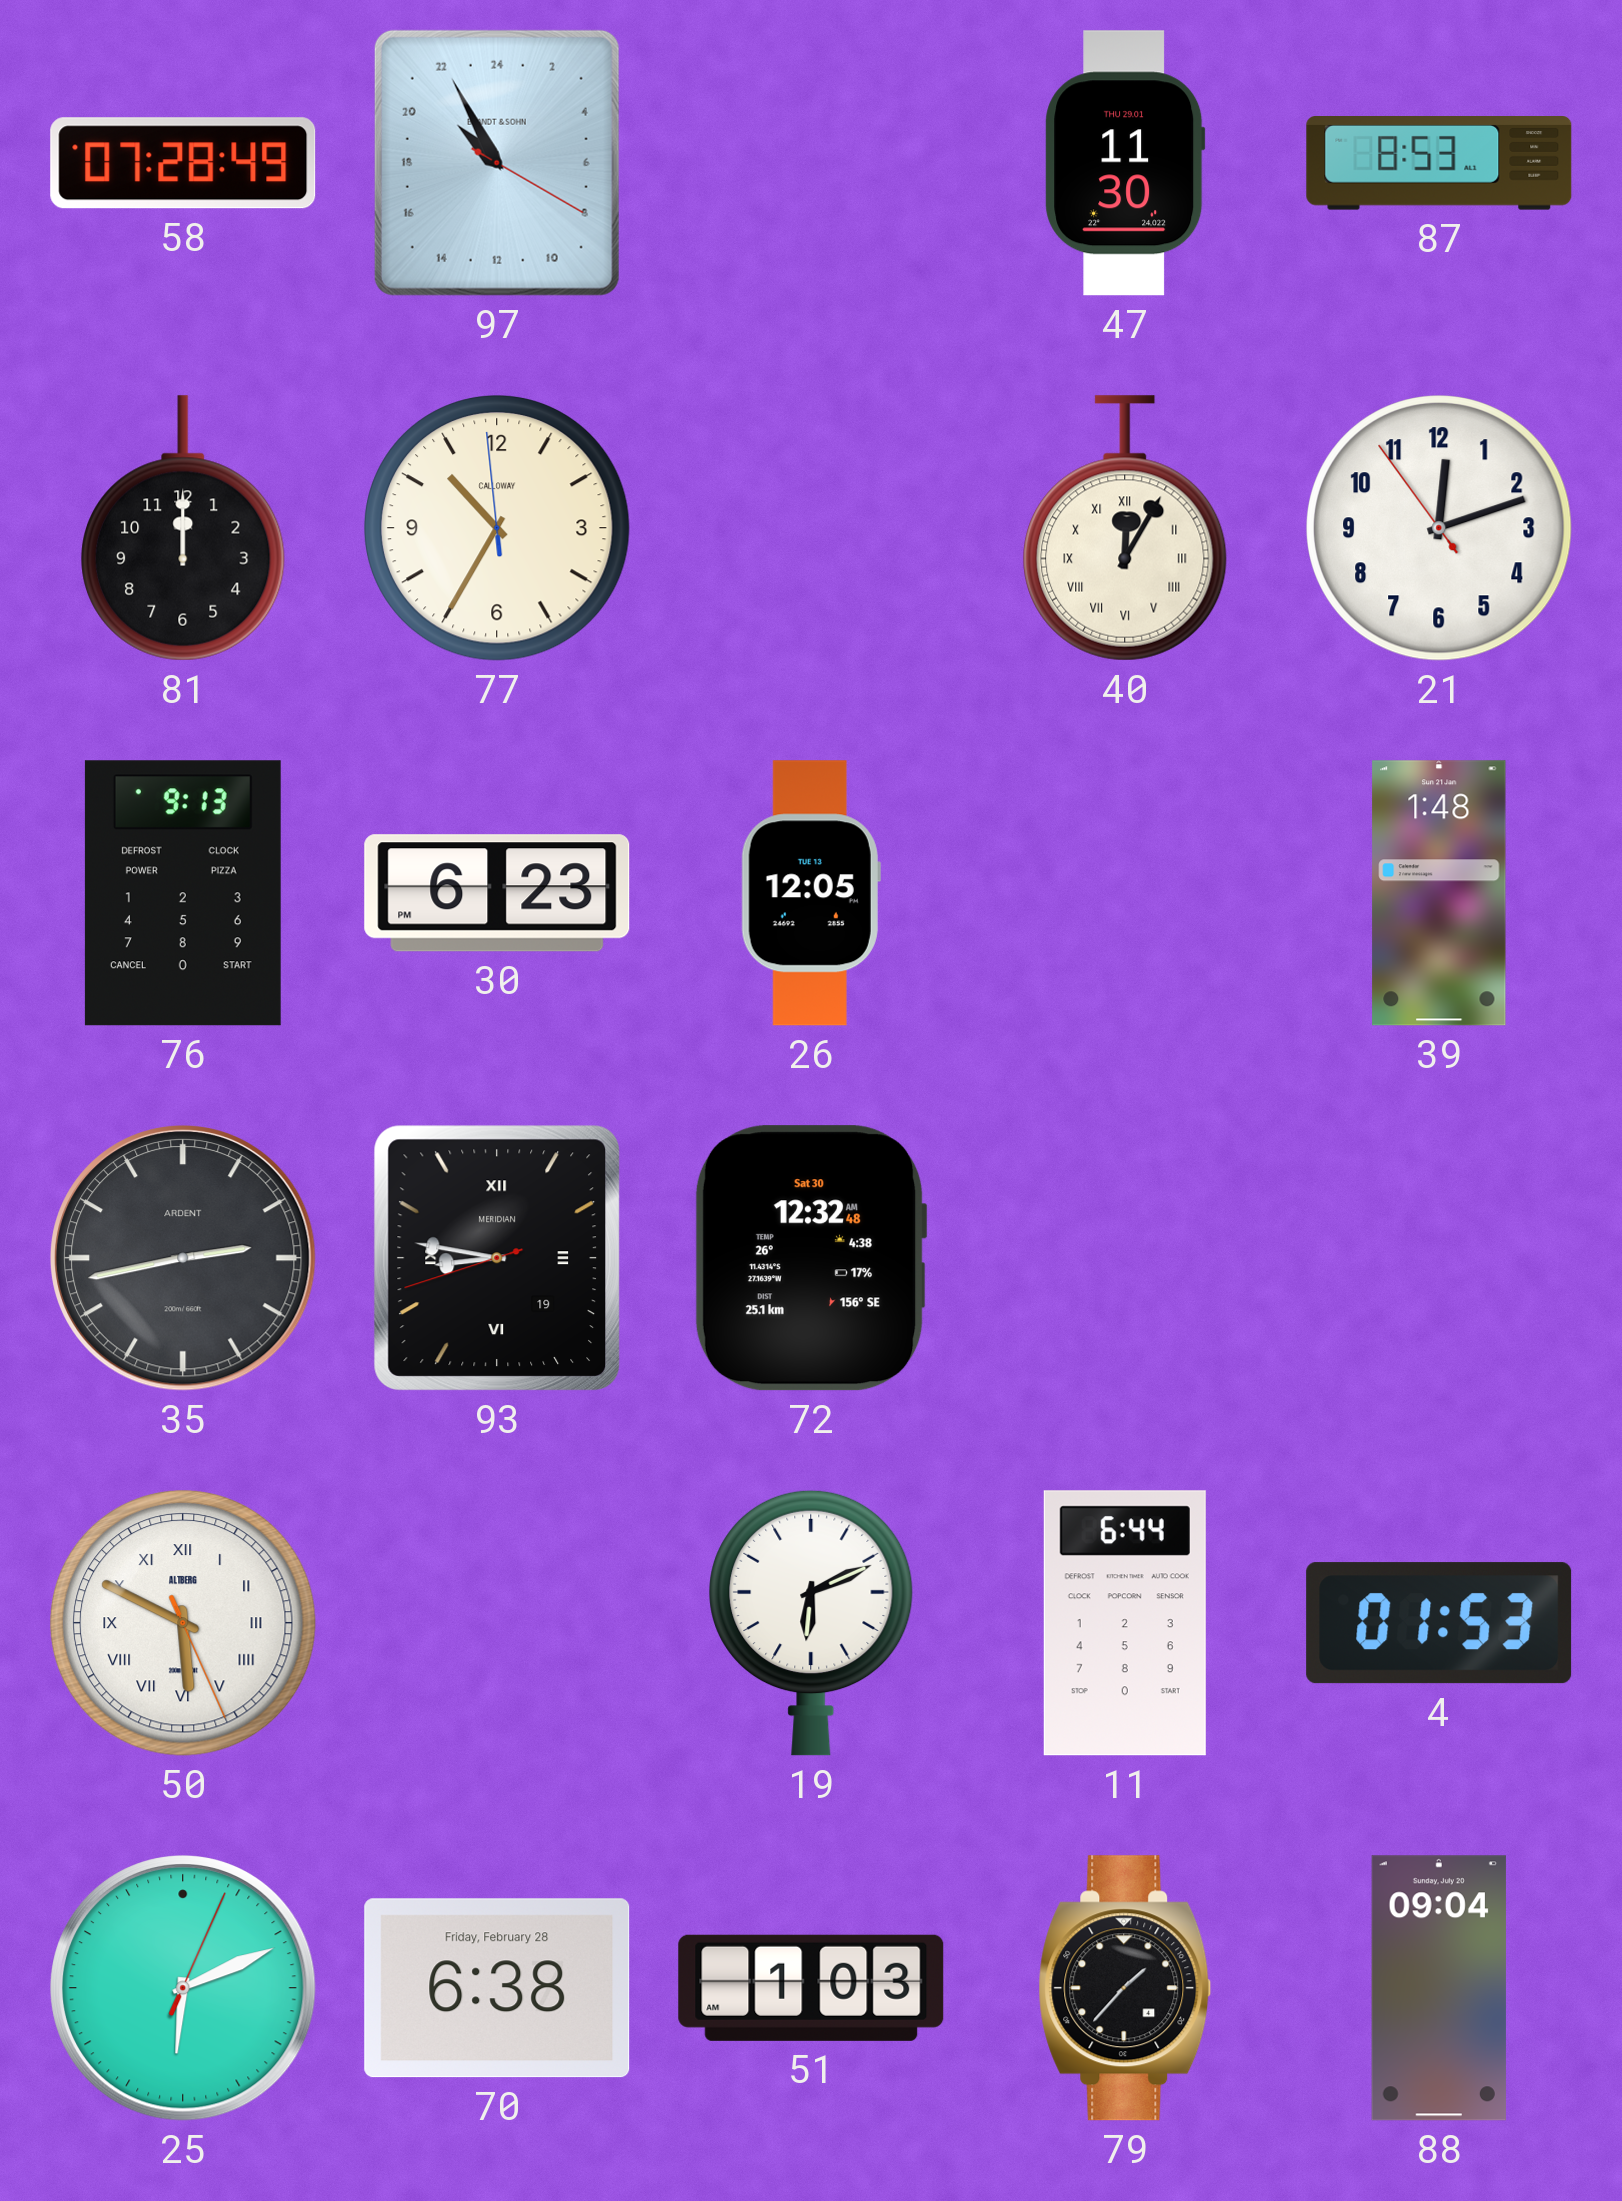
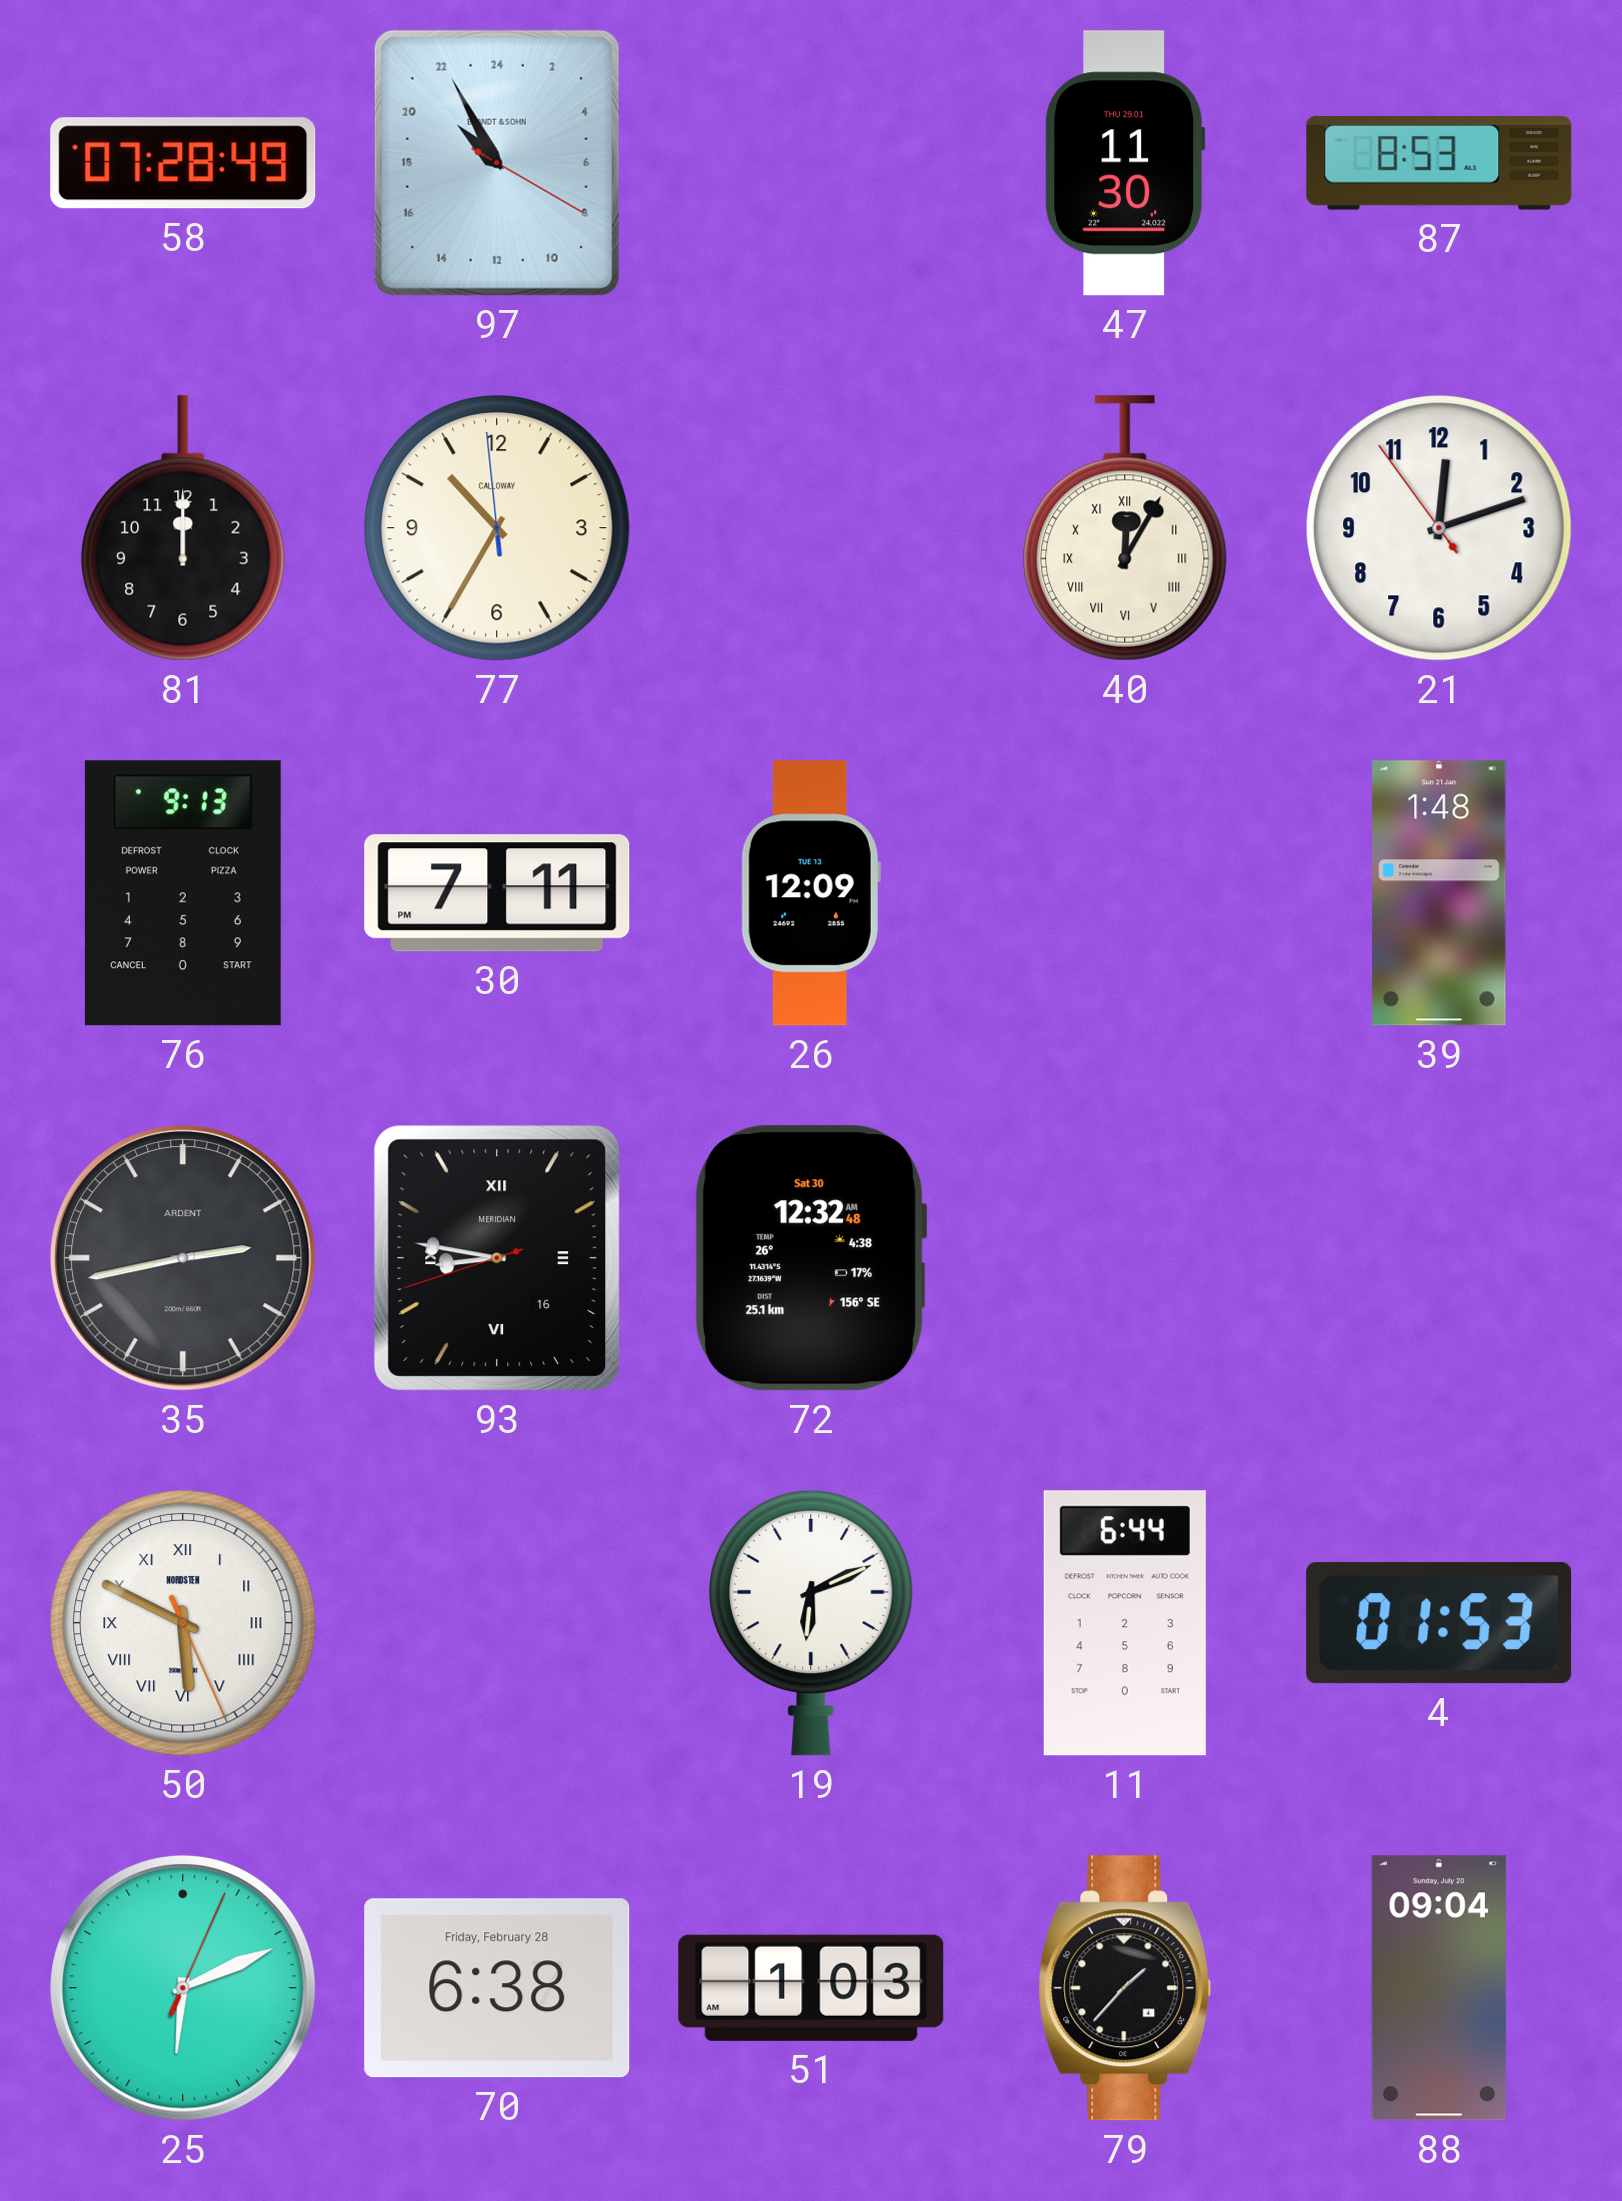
30: 6:23 -> 7:11
26: 12:05 -> 12:09
93 date: 19 -> 16
50 brand: ALTBERG -> NORDSTEN
